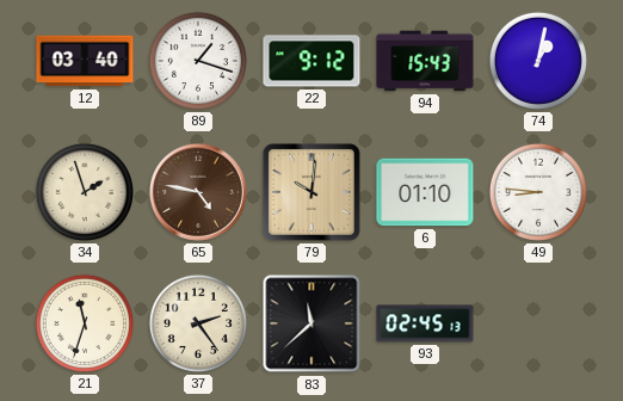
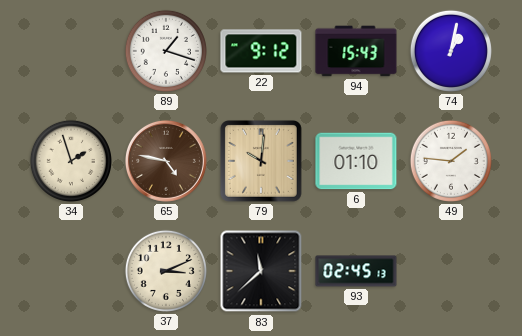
12: 03:40 -> none
49: 8:46 -> 1:46
21: 11:33 -> none
37: 2:24 -> 3:11
